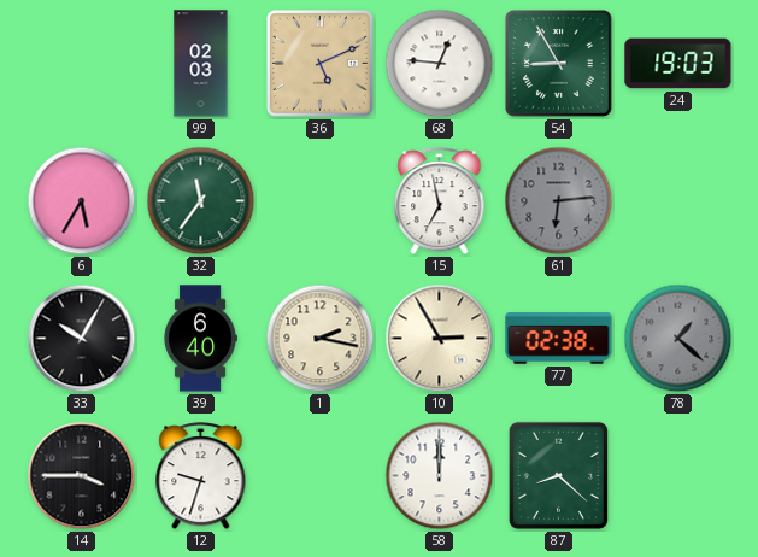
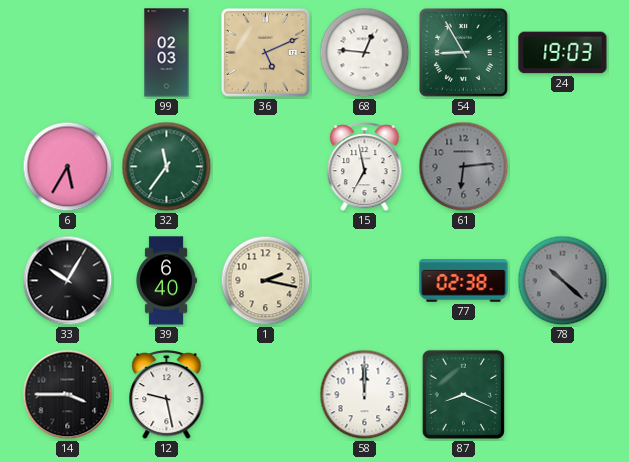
10: 2:55 -> none
78: 1:22 -> 10:22
12: 9:33 -> 9:28
87: 8:22 -> 8:19
